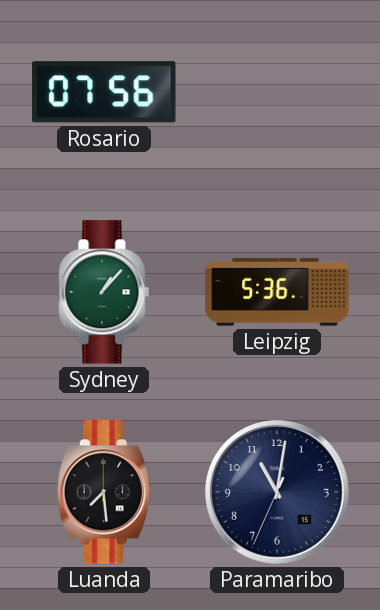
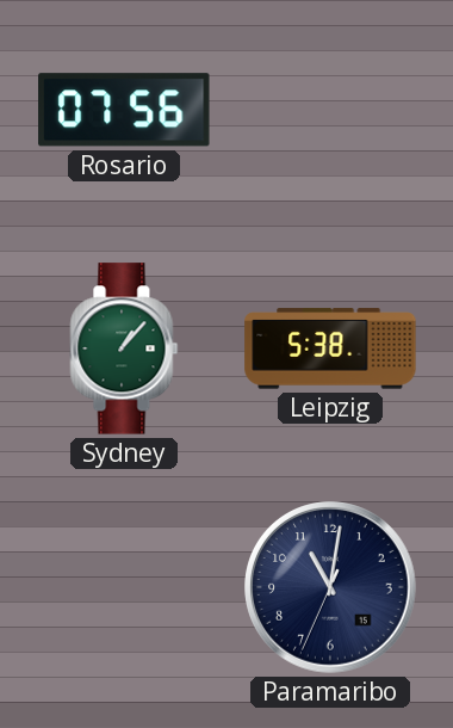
Leipzig: 5:36 -> 5:38
Luanda: 7:29 -> none
